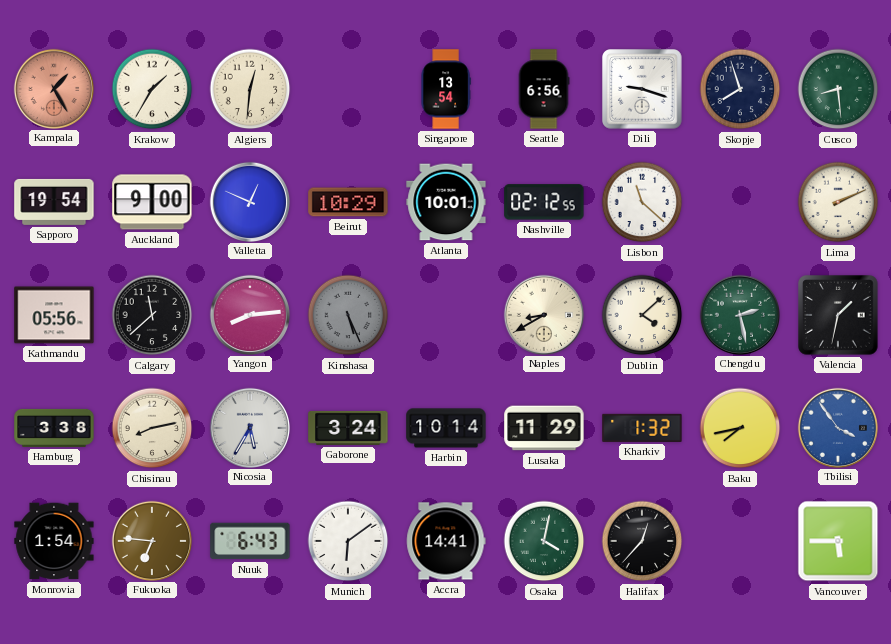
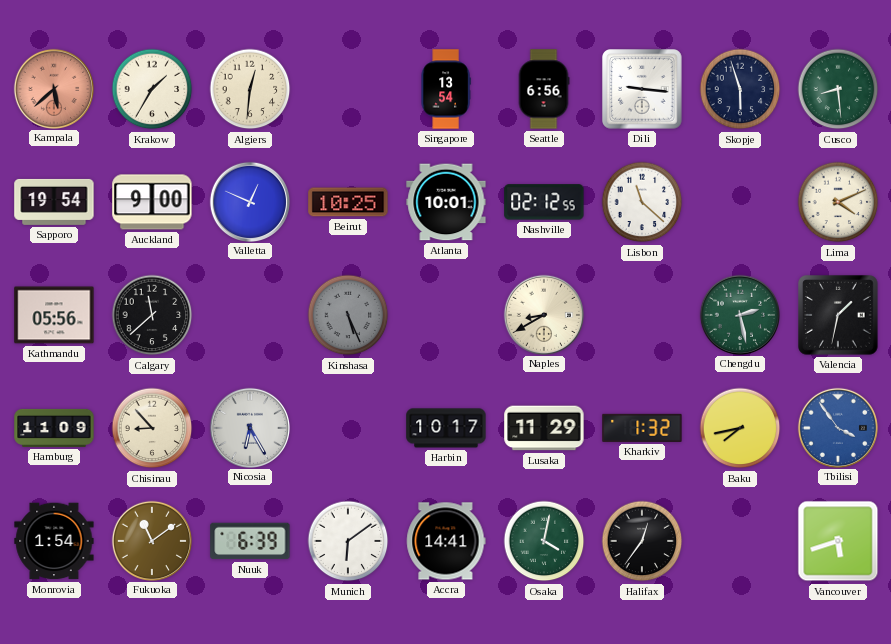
Kampala: 1:25 -> 5:38
Dili: 9:18 -> 9:16
Skopje: 7:57 -> 5:57
Beirut: 10:29 -> 10:25
Lima: 2:11 -> 4:11
Yangon: 8:14 -> none
Dublin: 4:08 -> none
Hamburg: 3:38 -> 11:09
Chisinau: 8:13 -> 8:53
Nicosia: 5:35 -> 6:25
Gaborone: 3:24 -> none
Harbin: 10:14 -> 10:17
Fukuoka: 6:46 -> 11:09
Nuuk: 6:43 -> 6:39
Halifax: 12:37 -> 12:36
Vancouver: 5:45 -> 5:42
